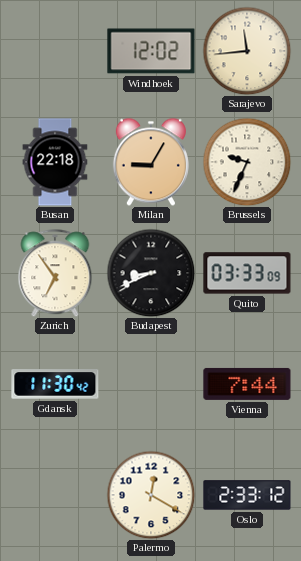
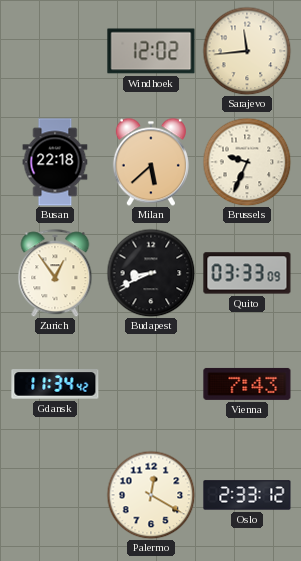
Milan: 9:05 -> 5:38
Zurich: 6:54 -> 12:54
Gdansk: 11:30 -> 11:34
Vienna: 7:44 -> 7:43
